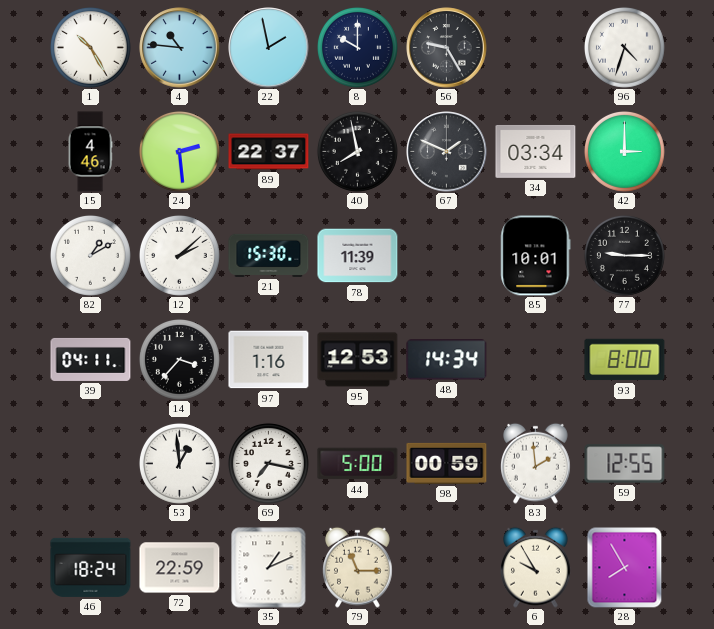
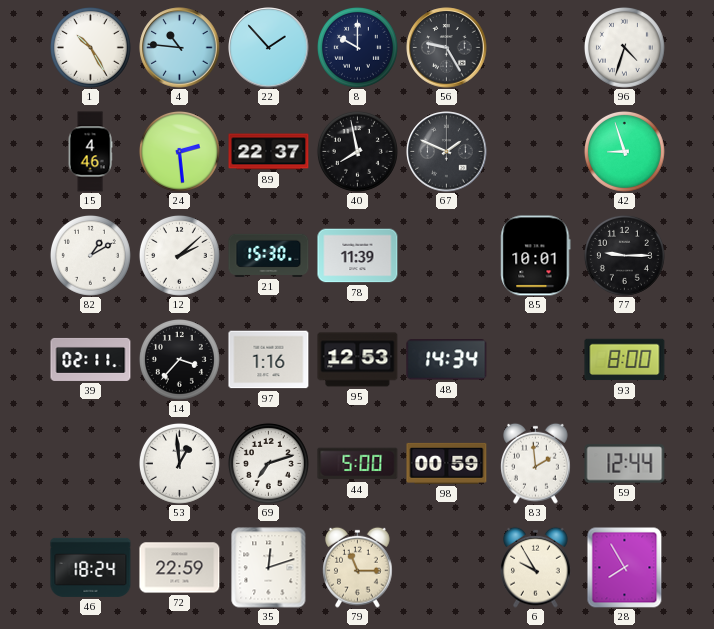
22: 1:58 -> 1:53
34: 03:34 -> none
42: 3:00 -> 8:57
39: 04:11 -> 02:11
69: 7:17 -> 7:12
59: 12:55 -> 12:44
35: 1:11 -> 12:12
